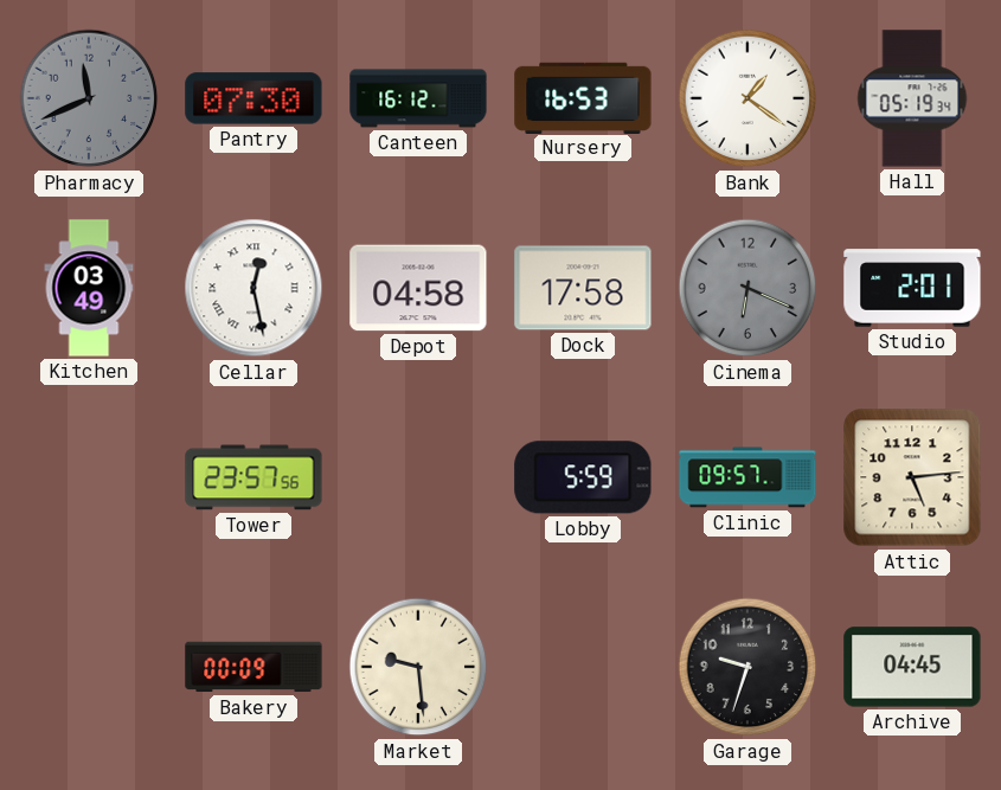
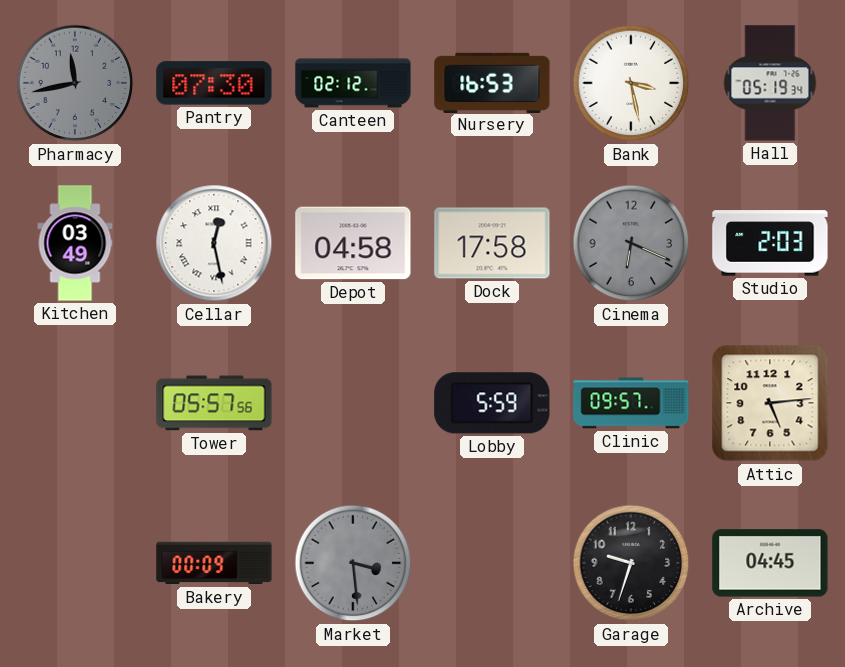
Pharmacy: 11:41 -> 11:43
Canteen: 16:12 -> 02:12
Bank: 1:21 -> 3:28
Studio: 2:01 -> 2:03
Tower: 23:57 -> 05:57
Market: 9:29 -> 3:29
Market dial: cream -> grey
